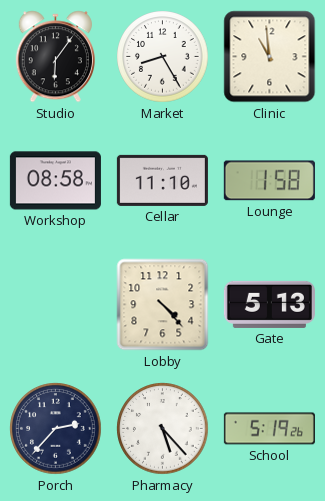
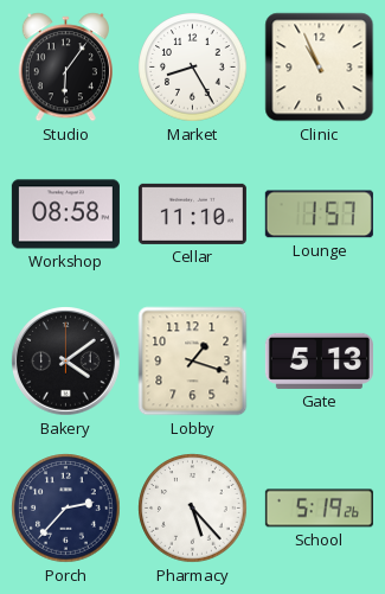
Clinic: 10:59 -> 10:56
Lounge: 1:58 -> 1:57
Bakery: none -> 4:09
Lobby: 4:23 -> 1:18
